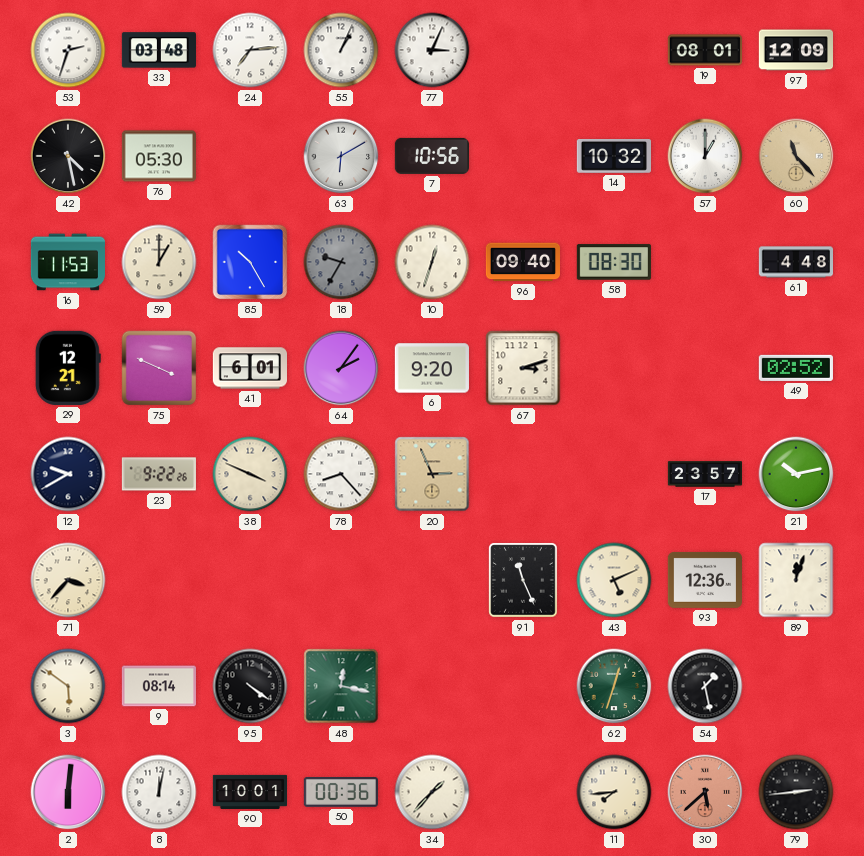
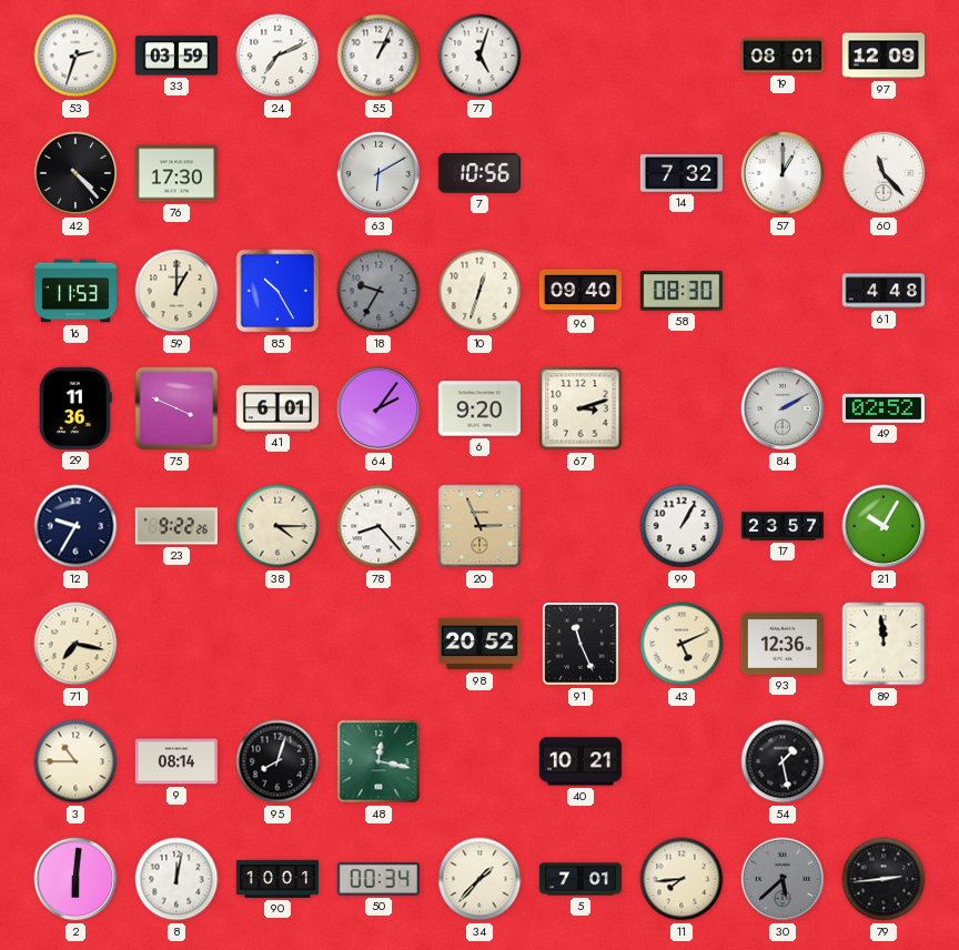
33: 03:48 -> 03:59
24: 7:14 -> 7:11
77: 3:04 -> 5:03
42: 4:28 -> 4:23
76: 05:30 -> 17:30
14: 10:32 -> 7:32
60 dial: champagne -> white
29: 12:21 -> 11:36
84: none -> 2:10
12: 9:40 -> 9:35
38: 3:49 -> 4:15
99: none -> 1:05
21: 10:13 -> 10:05
71: 3:37 -> 7:17
98: none -> 20:52
89: 12:03 -> 11:59
3: 5:51 -> 10:45
95: 4:21 -> 8:03
40: none -> 10:21
62: 12:33 -> none
50: 00:36 -> 00:34
5: none -> 7:01
30 dial: salmon -> grey
